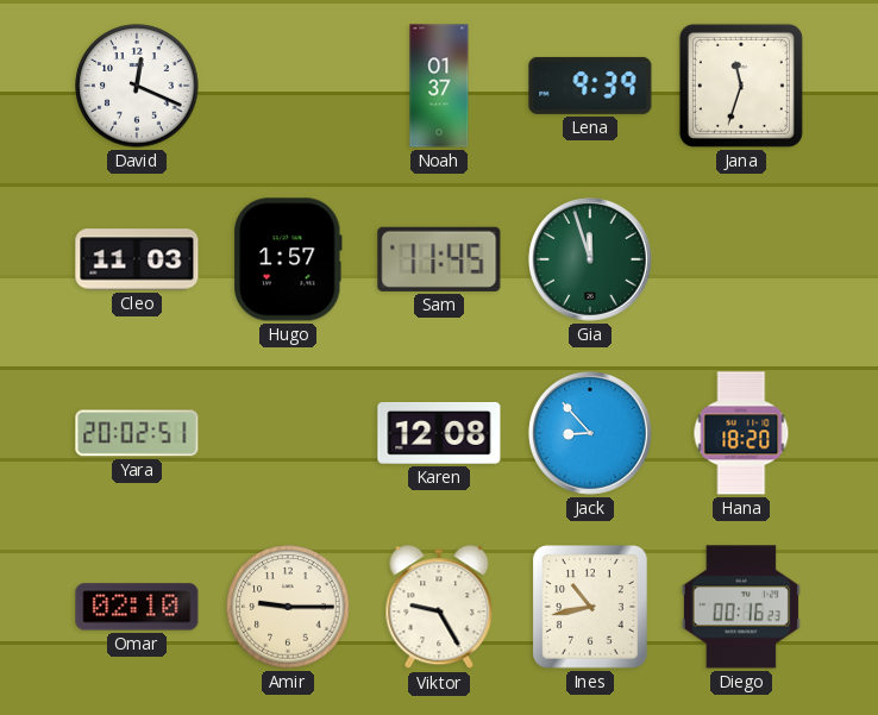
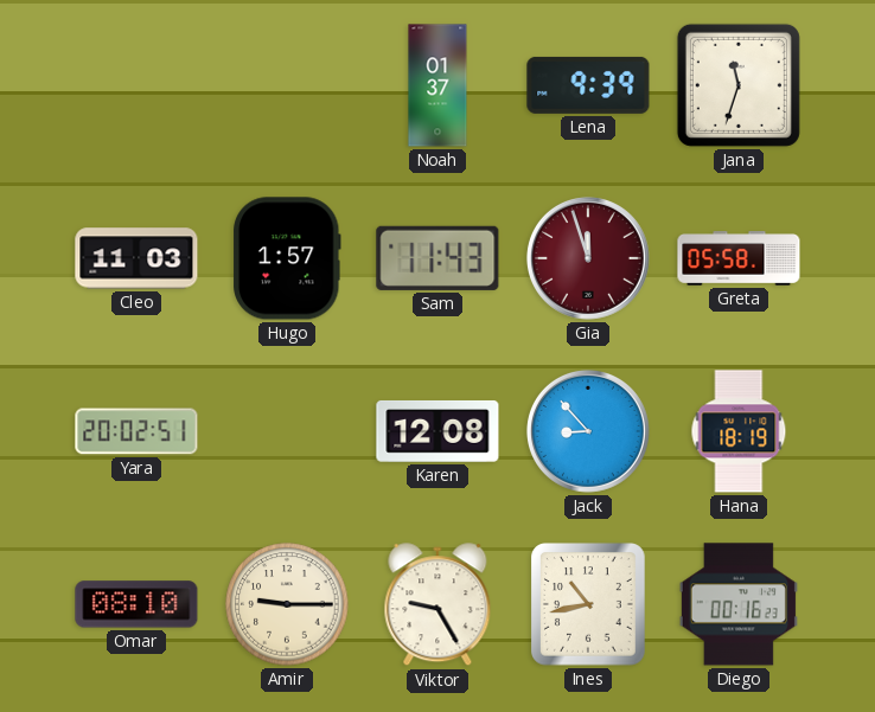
David: 12:19 -> none
Sam: 11:45 -> 11:43
Gia dial: green -> burgundy
Greta: none -> 05:58
Hana: 18:20 -> 18:19
Omar: 02:10 -> 08:10
